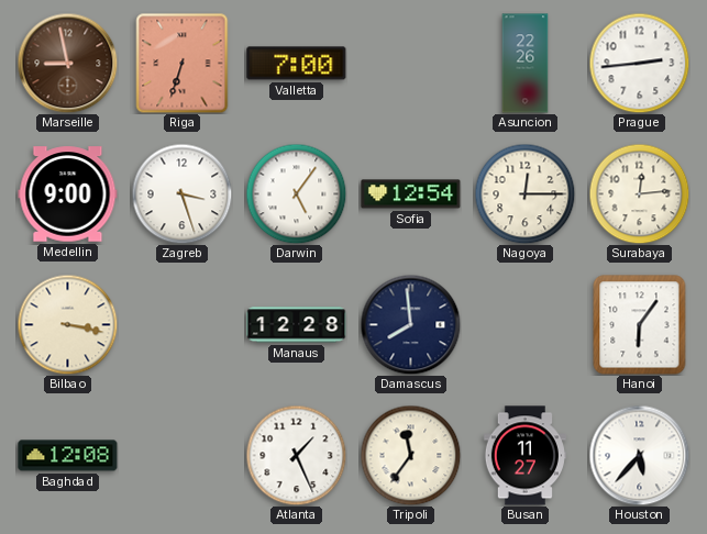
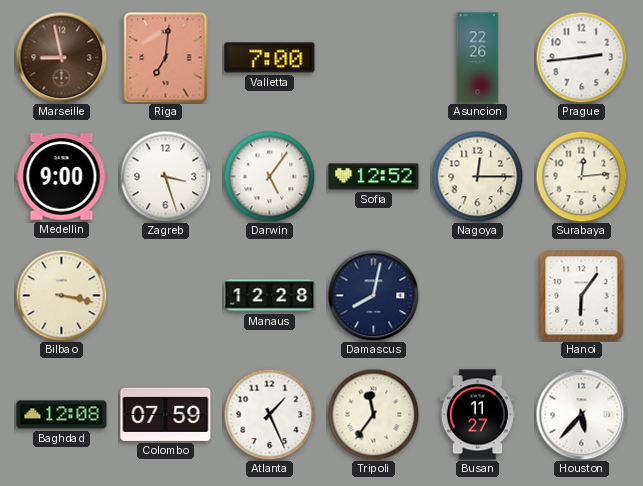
Riga: 6:33 -> 7:01
Sofia: 12:54 -> 12:52
Damascus: 7:59 -> 8:02
Colombo: none -> 07:59
